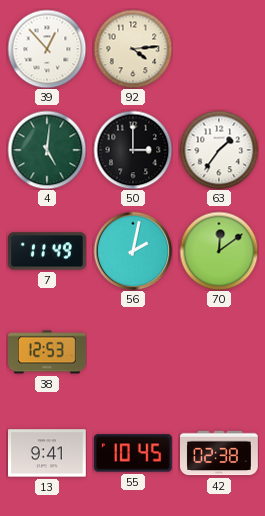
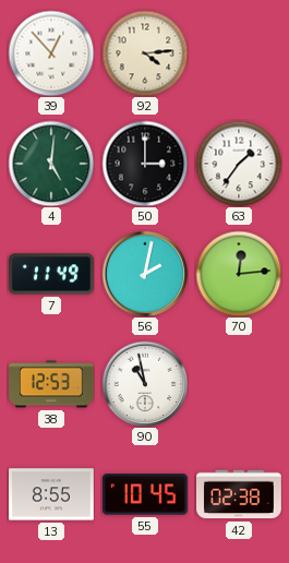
70: 12:09 -> 12:14
90: none -> 10:58
13: 9:41 -> 8:55
